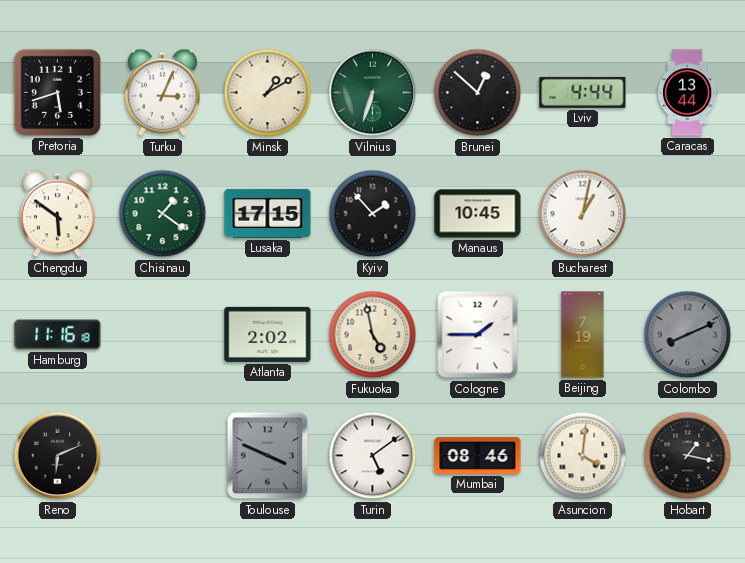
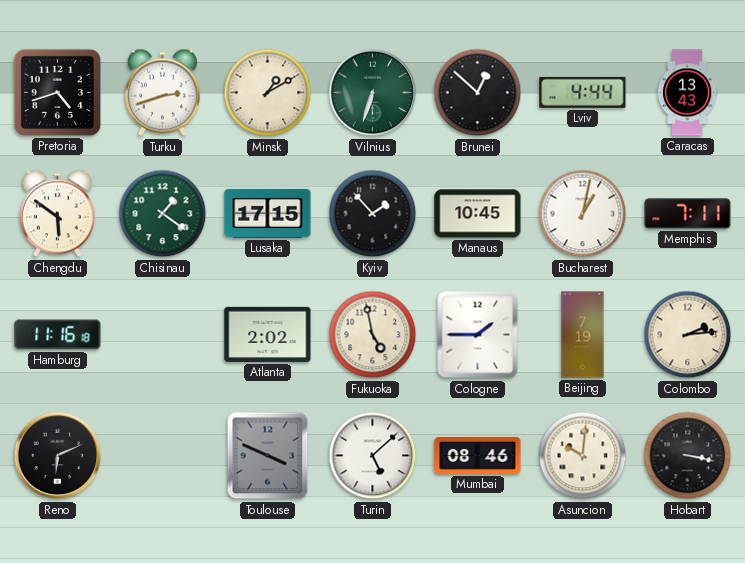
Pretoria: 5:42 -> 4:42
Turku: 3:04 -> 2:42
Caracas: 13:44 -> 13:43
Memphis: none -> 7:11
Colombo: 8:11 -> 2:14
Colombo dial: grey -> cream
Turin: 5:09 -> 5:08
Asuncion: 4:01 -> 10:01
Hobart: 1:17 -> 3:17
